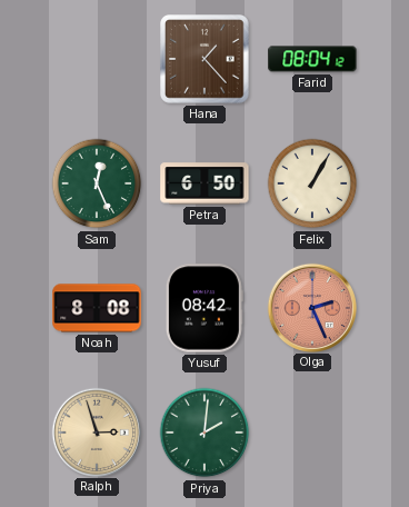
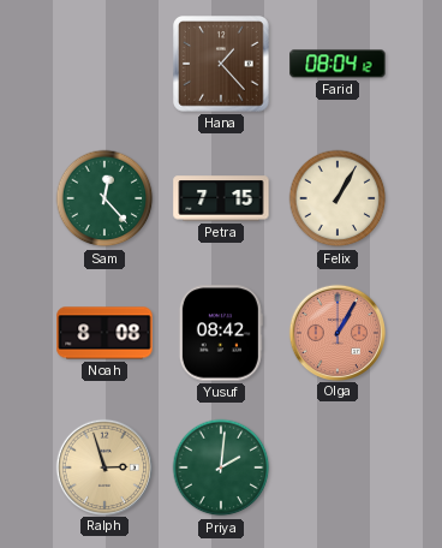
Sam: 12:26 -> 12:23
Petra: 6:50 -> 7:15
Olga: 2:26 -> 1:05
